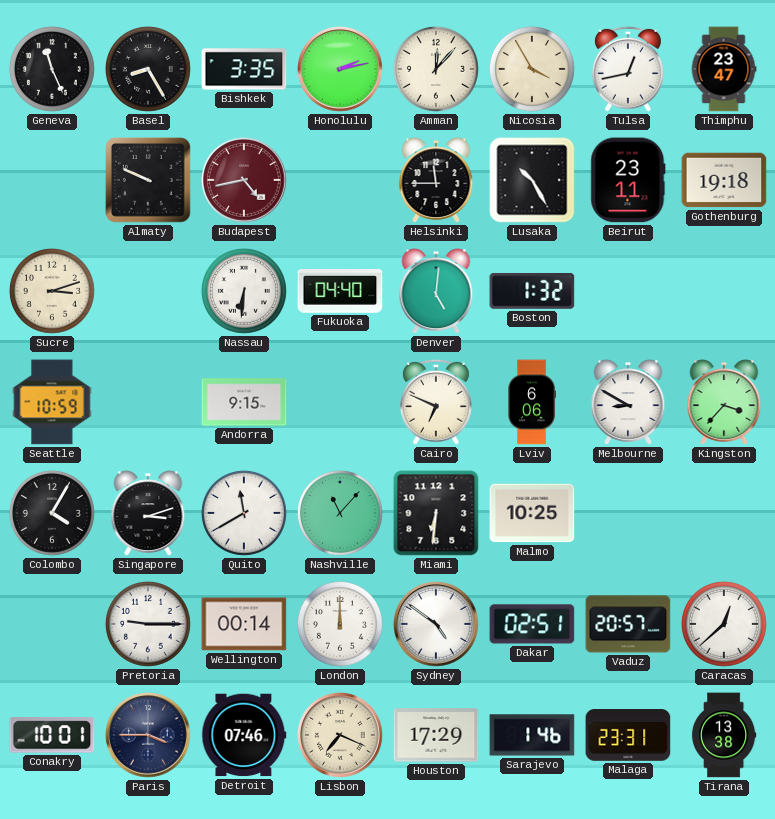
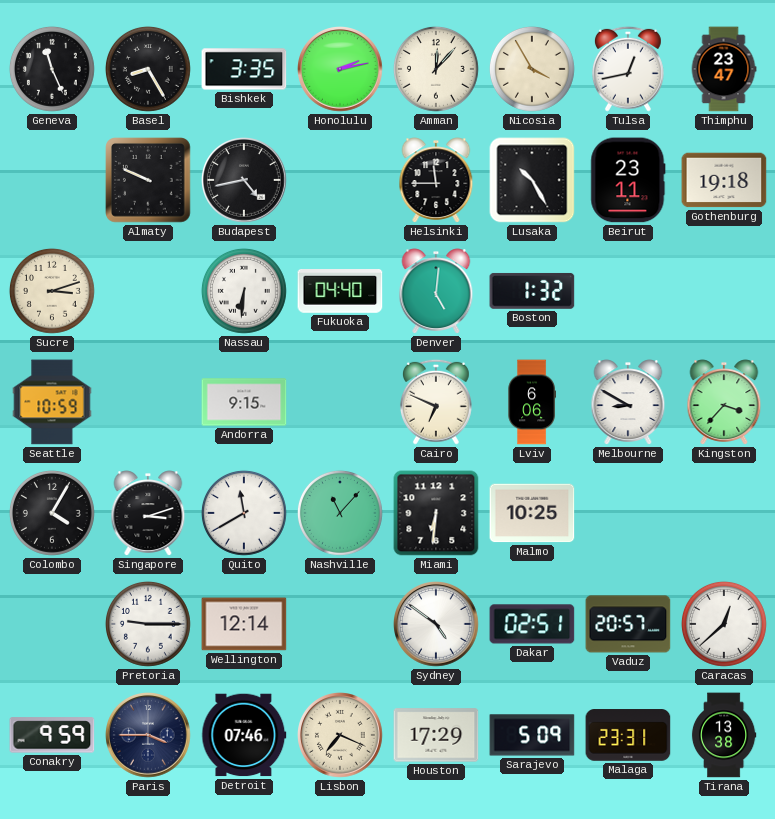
Budapest dial: burgundy -> black
Wellington: 00:14 -> 12:14
London: 12:00 -> none
Conakry: 10:01 -> 9:59
Sarajevo: 1:46 -> 5:09
